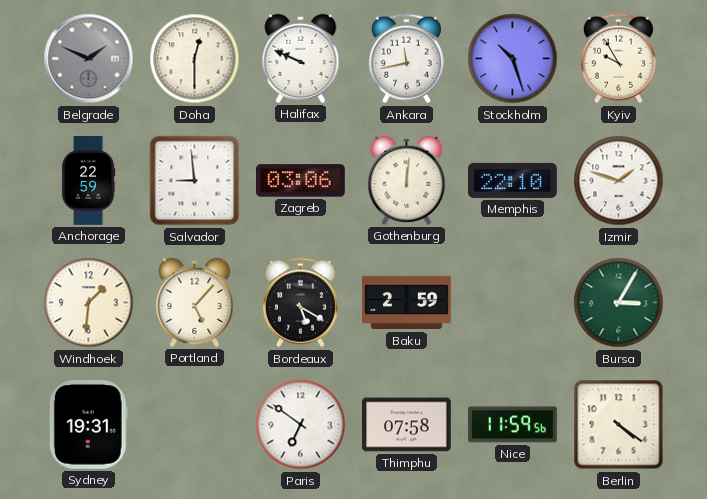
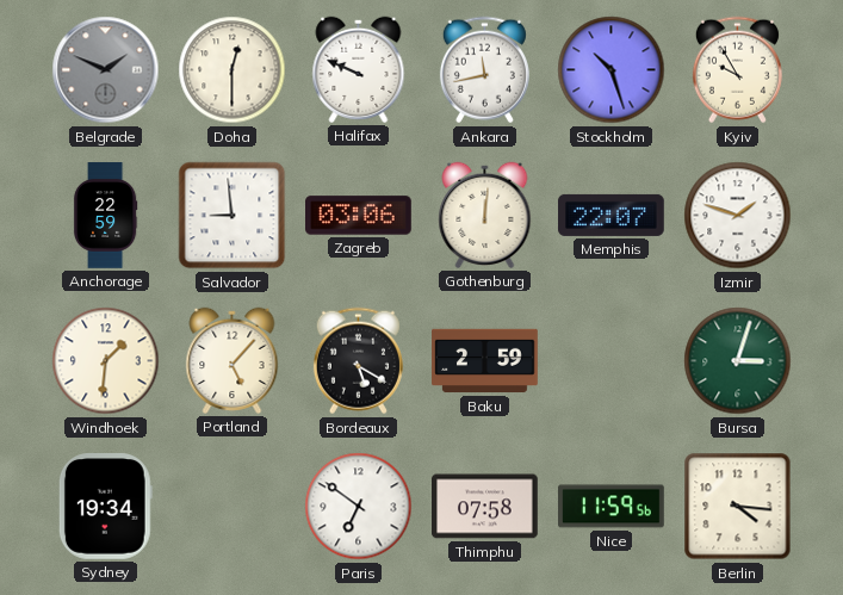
Memphis: 22:10 -> 22:07
Bursa: 3:05 -> 3:03
Sydney: 19:31 -> 19:34
Berlin: 4:21 -> 4:16
